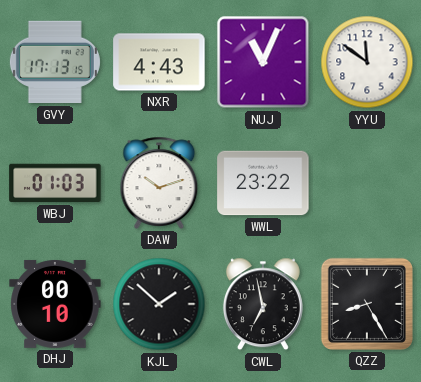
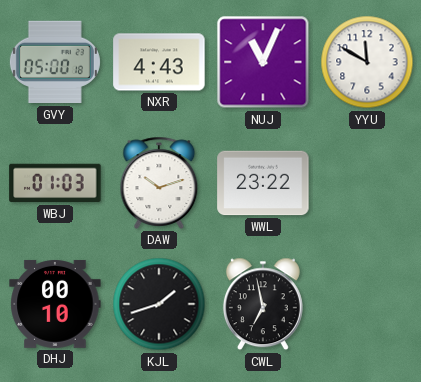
GVY: 17:13 -> 05:00
YYU: 11:51 -> 11:50
KJL: 1:52 -> 1:42
QZZ: 8:25 -> none
